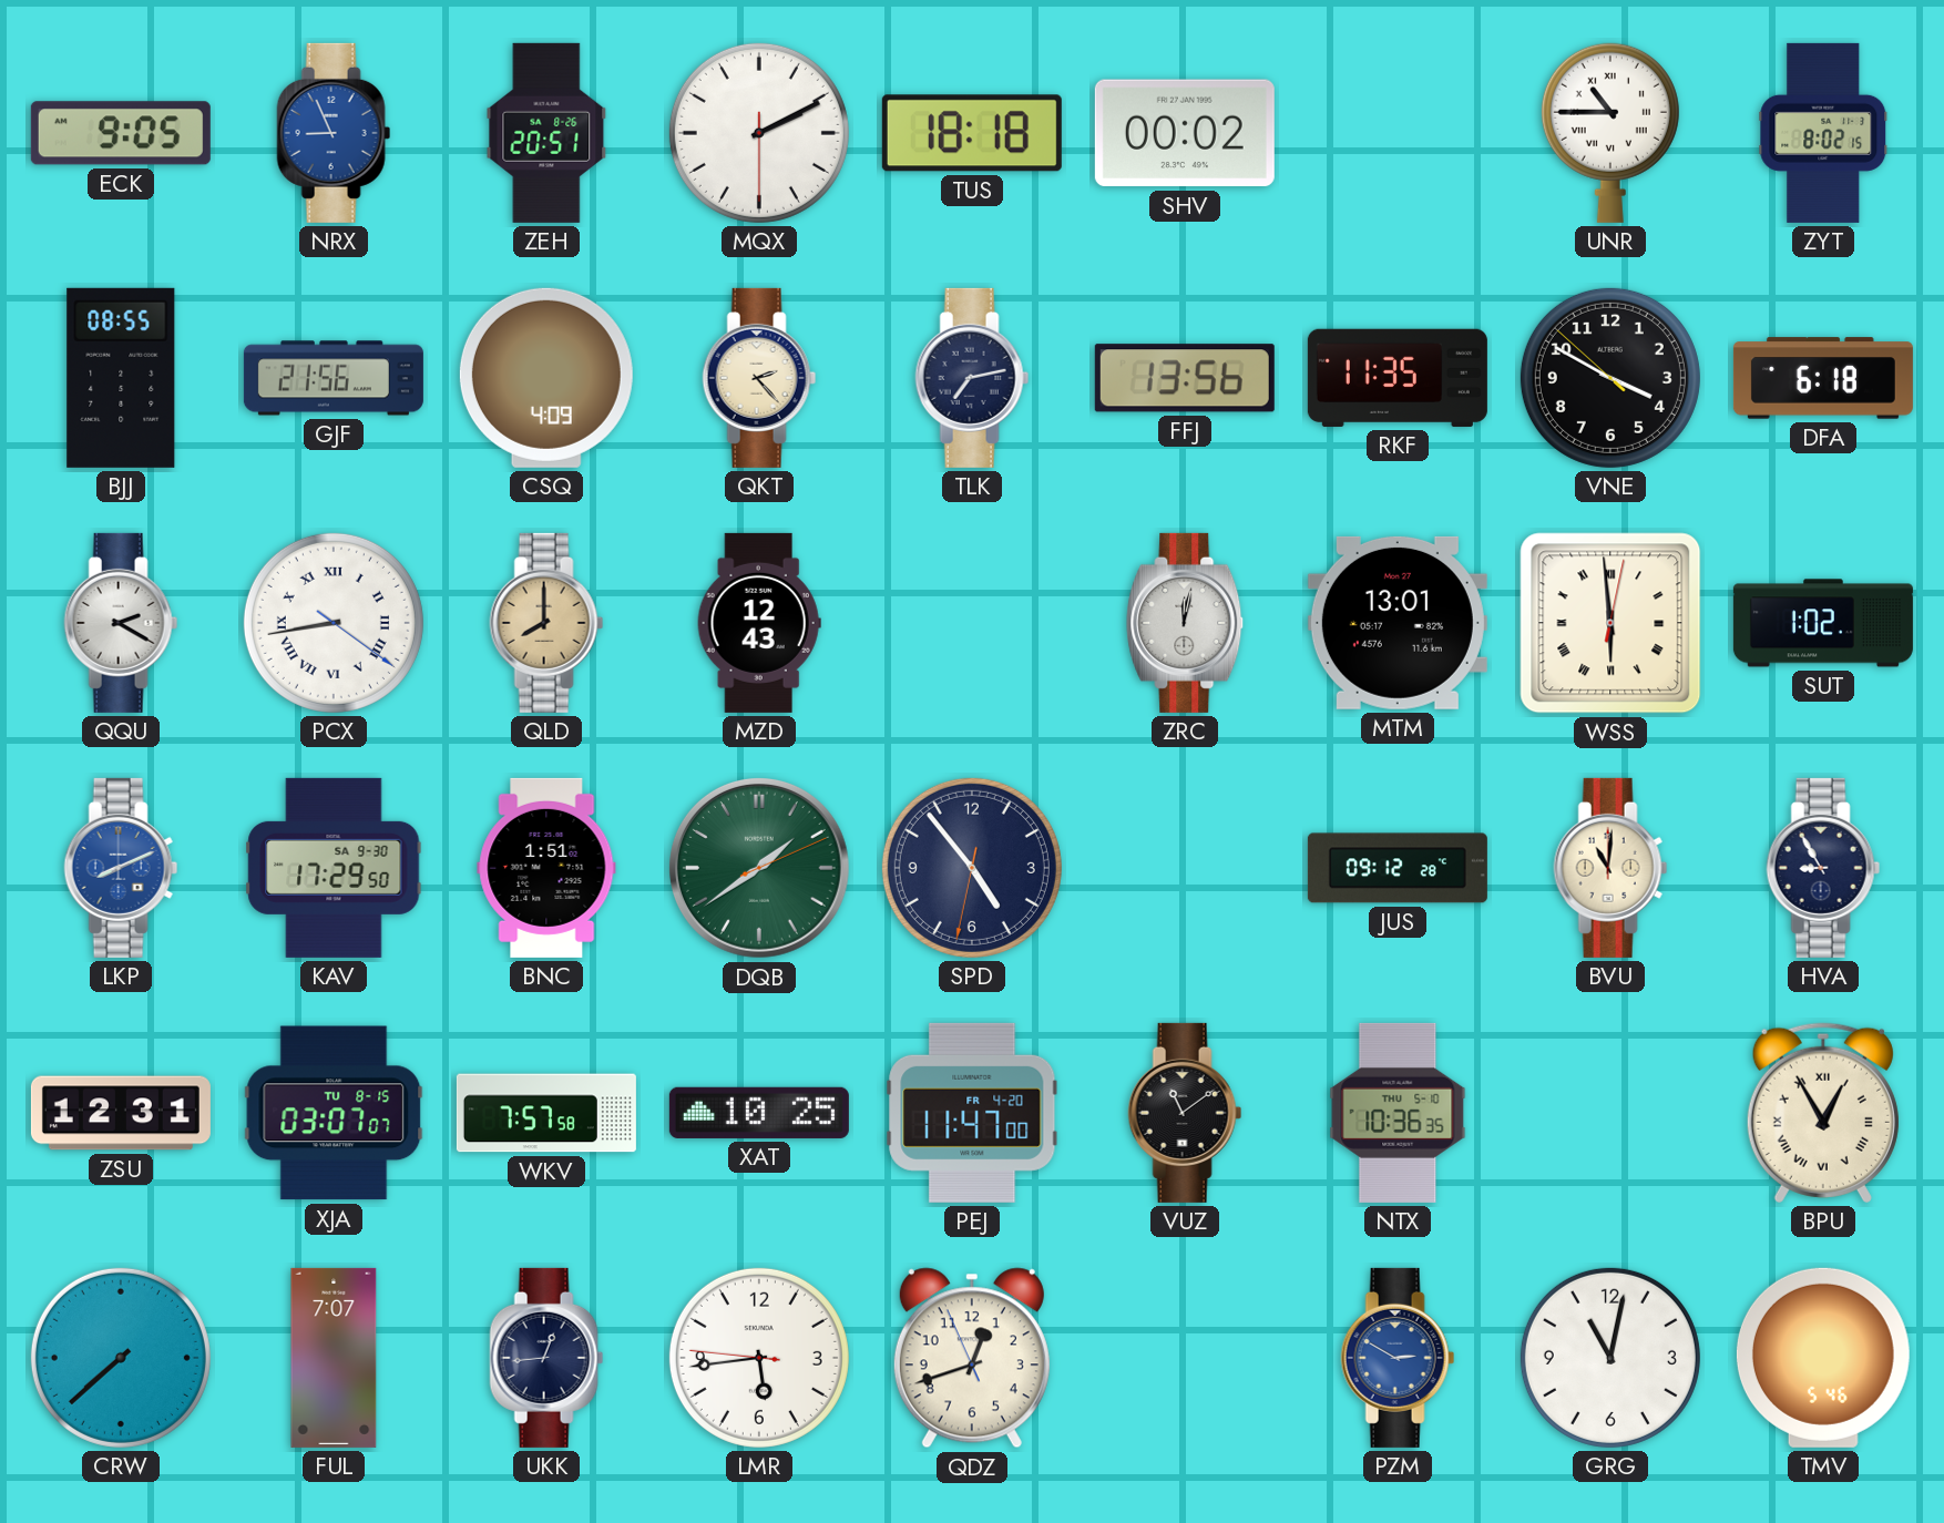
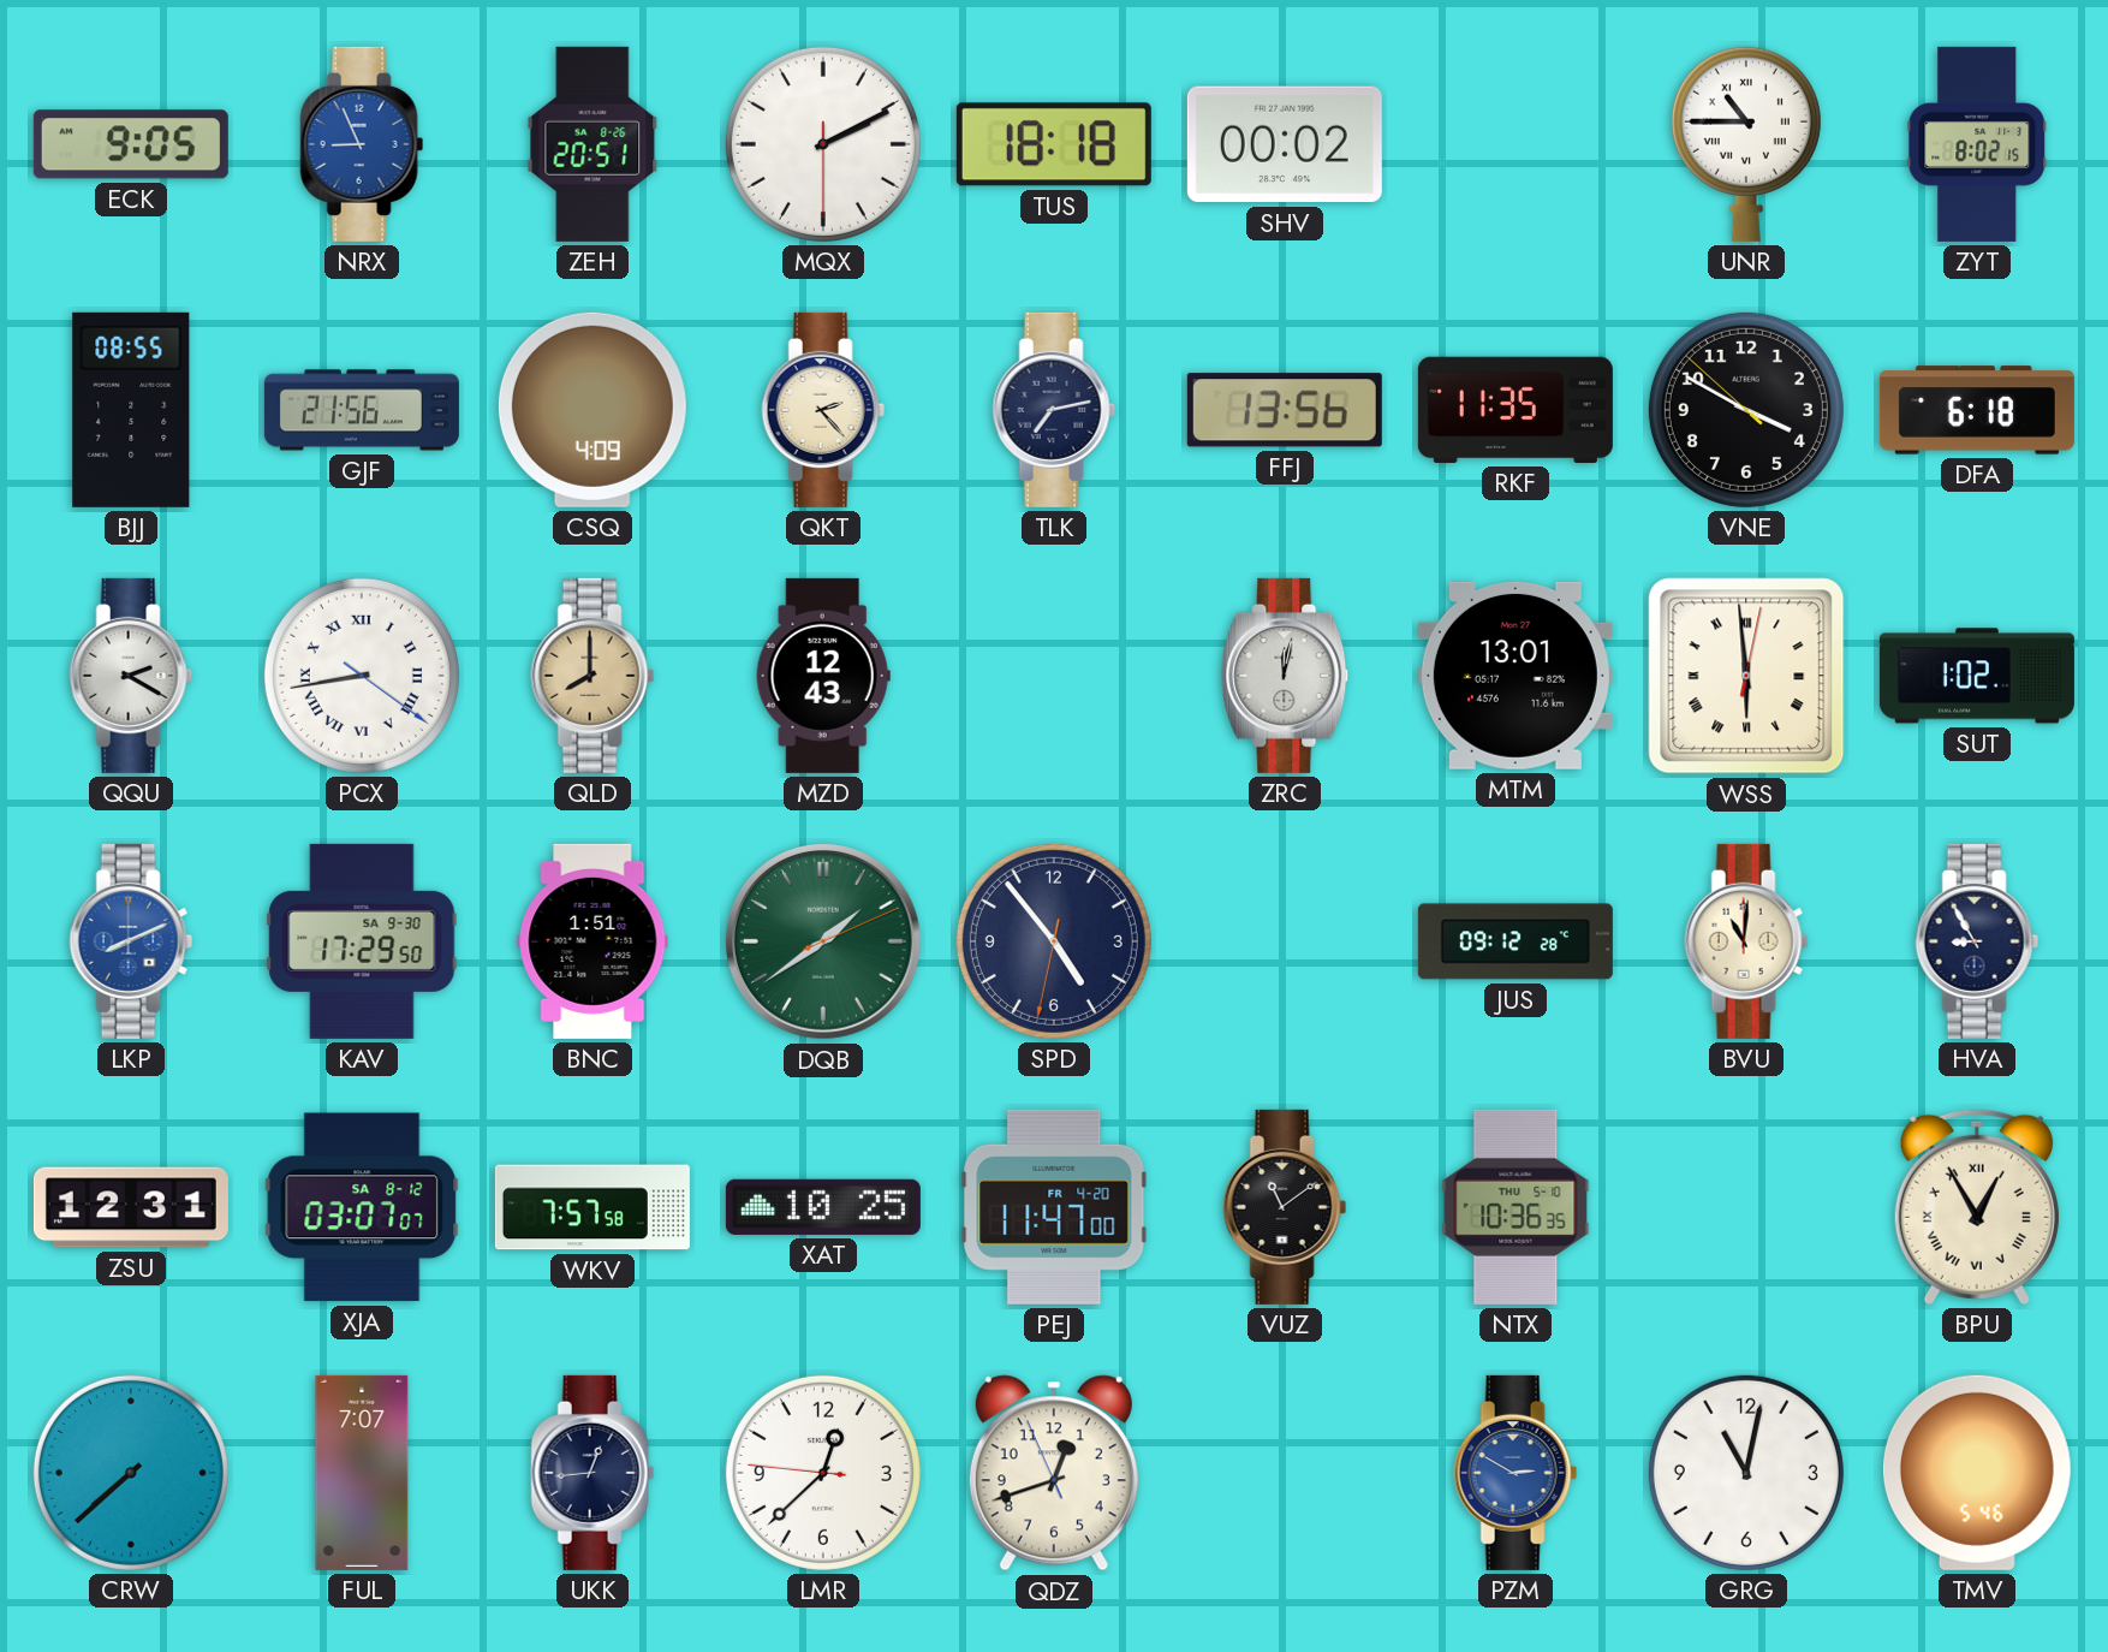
XJA date: TU 8-15 -> SA 8-12
LMR: 5:43 -> 12:37
